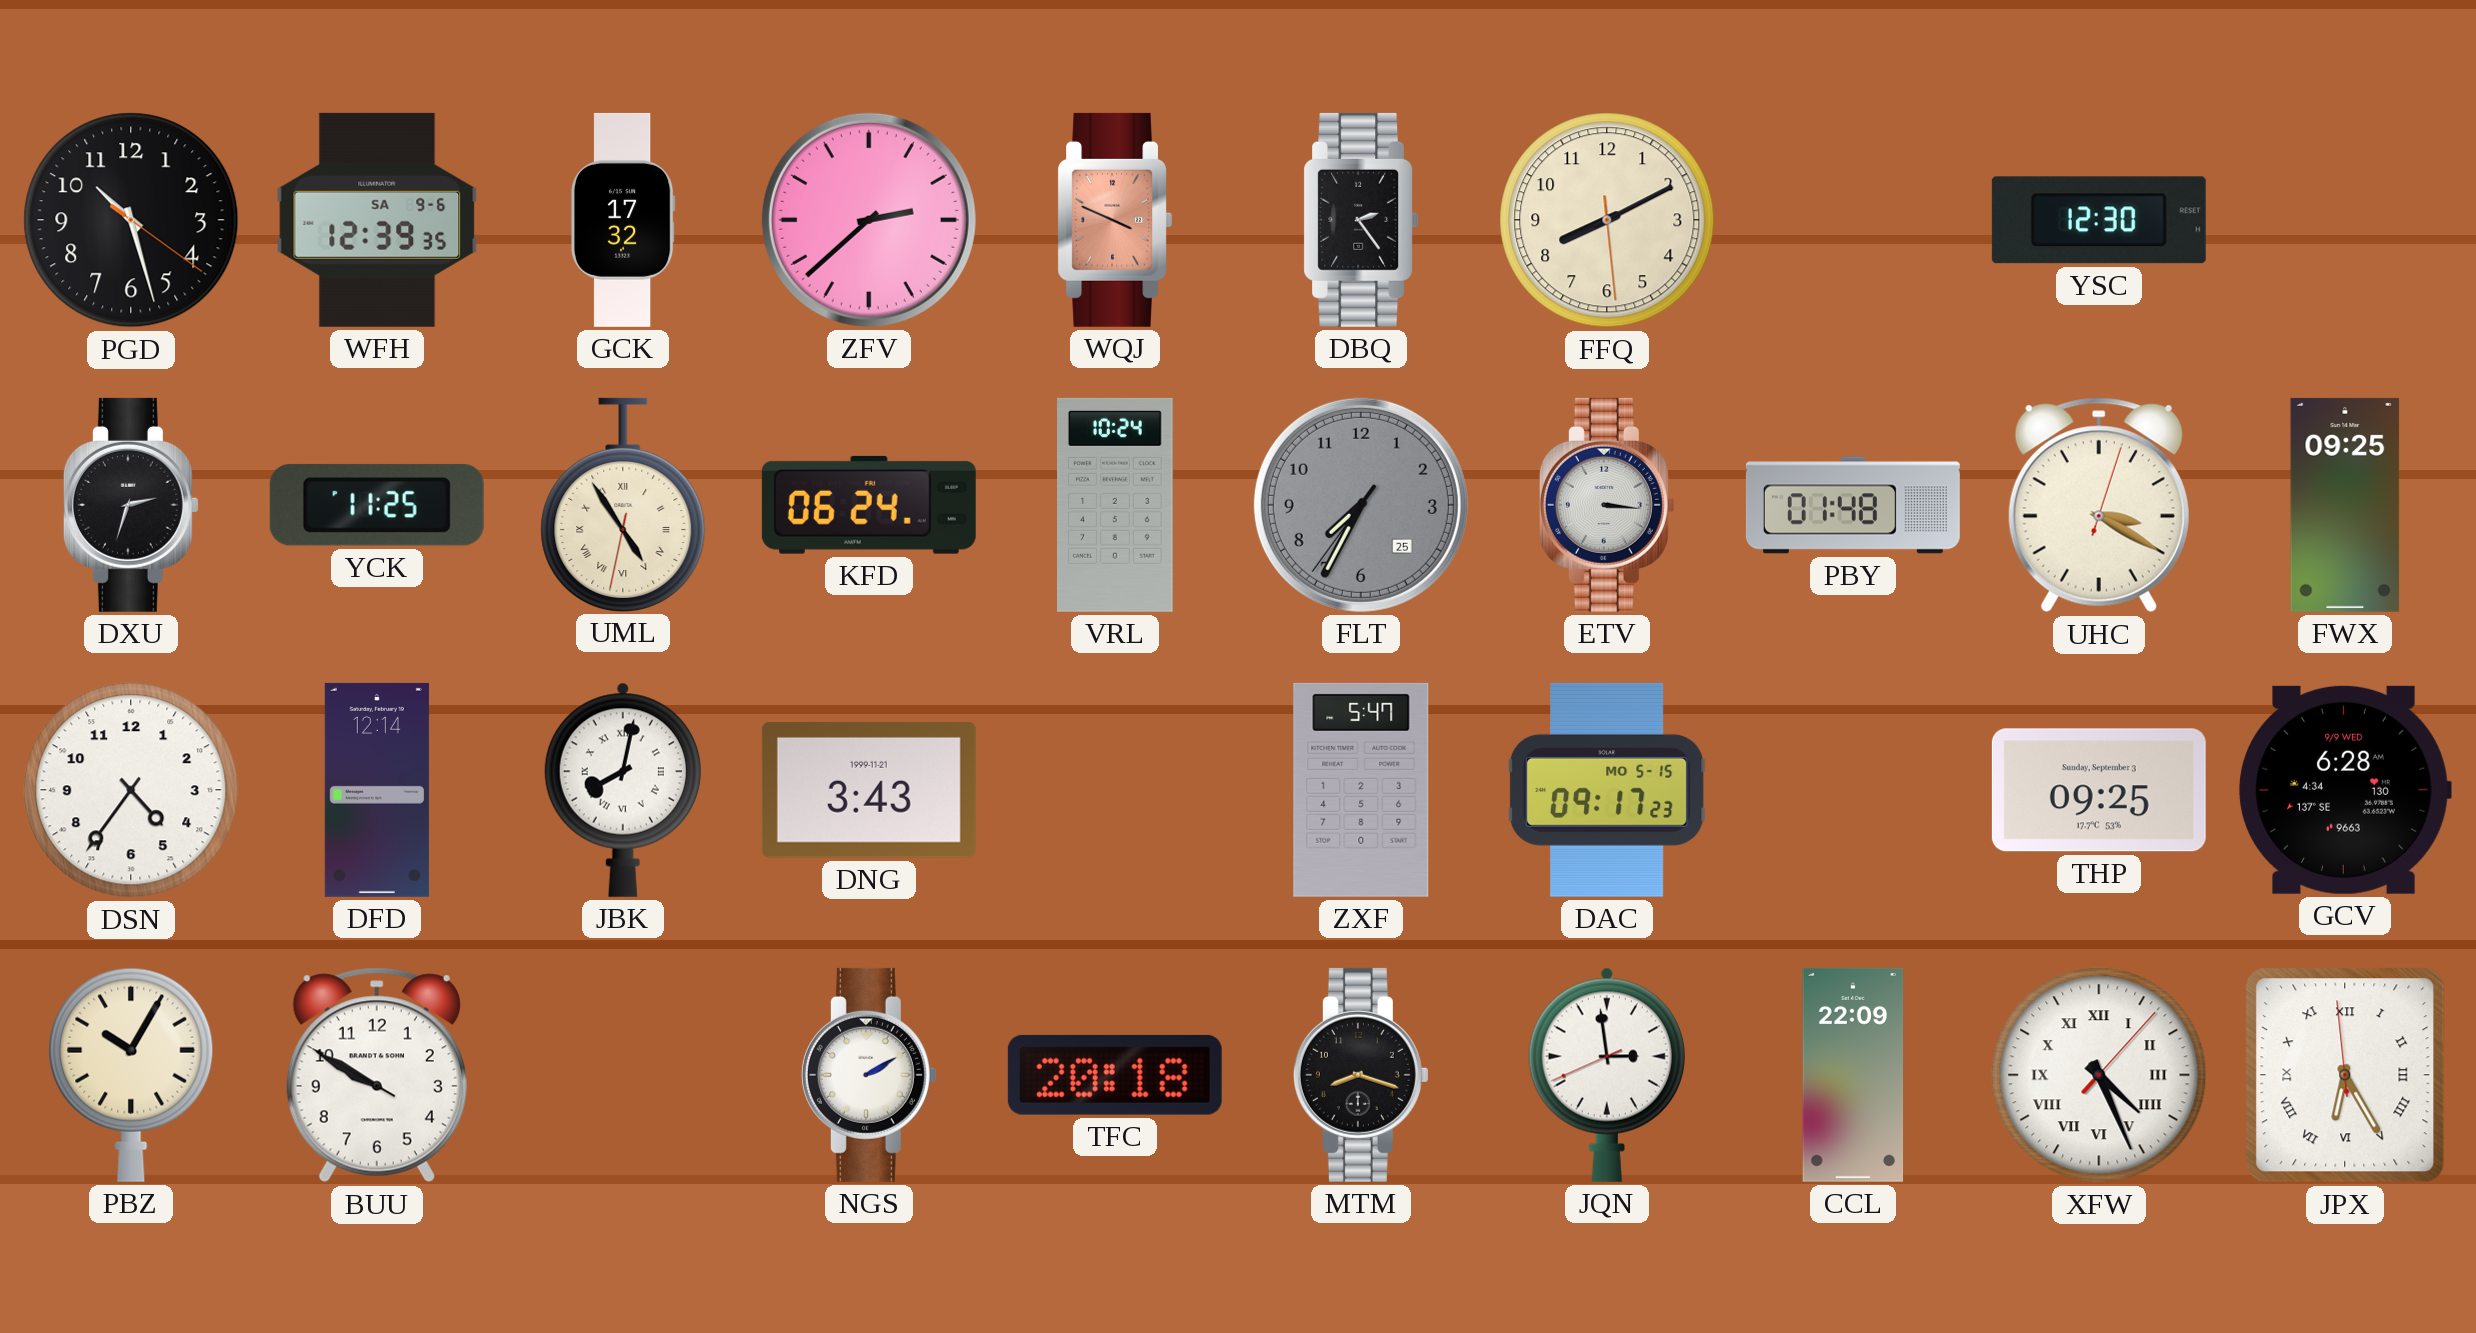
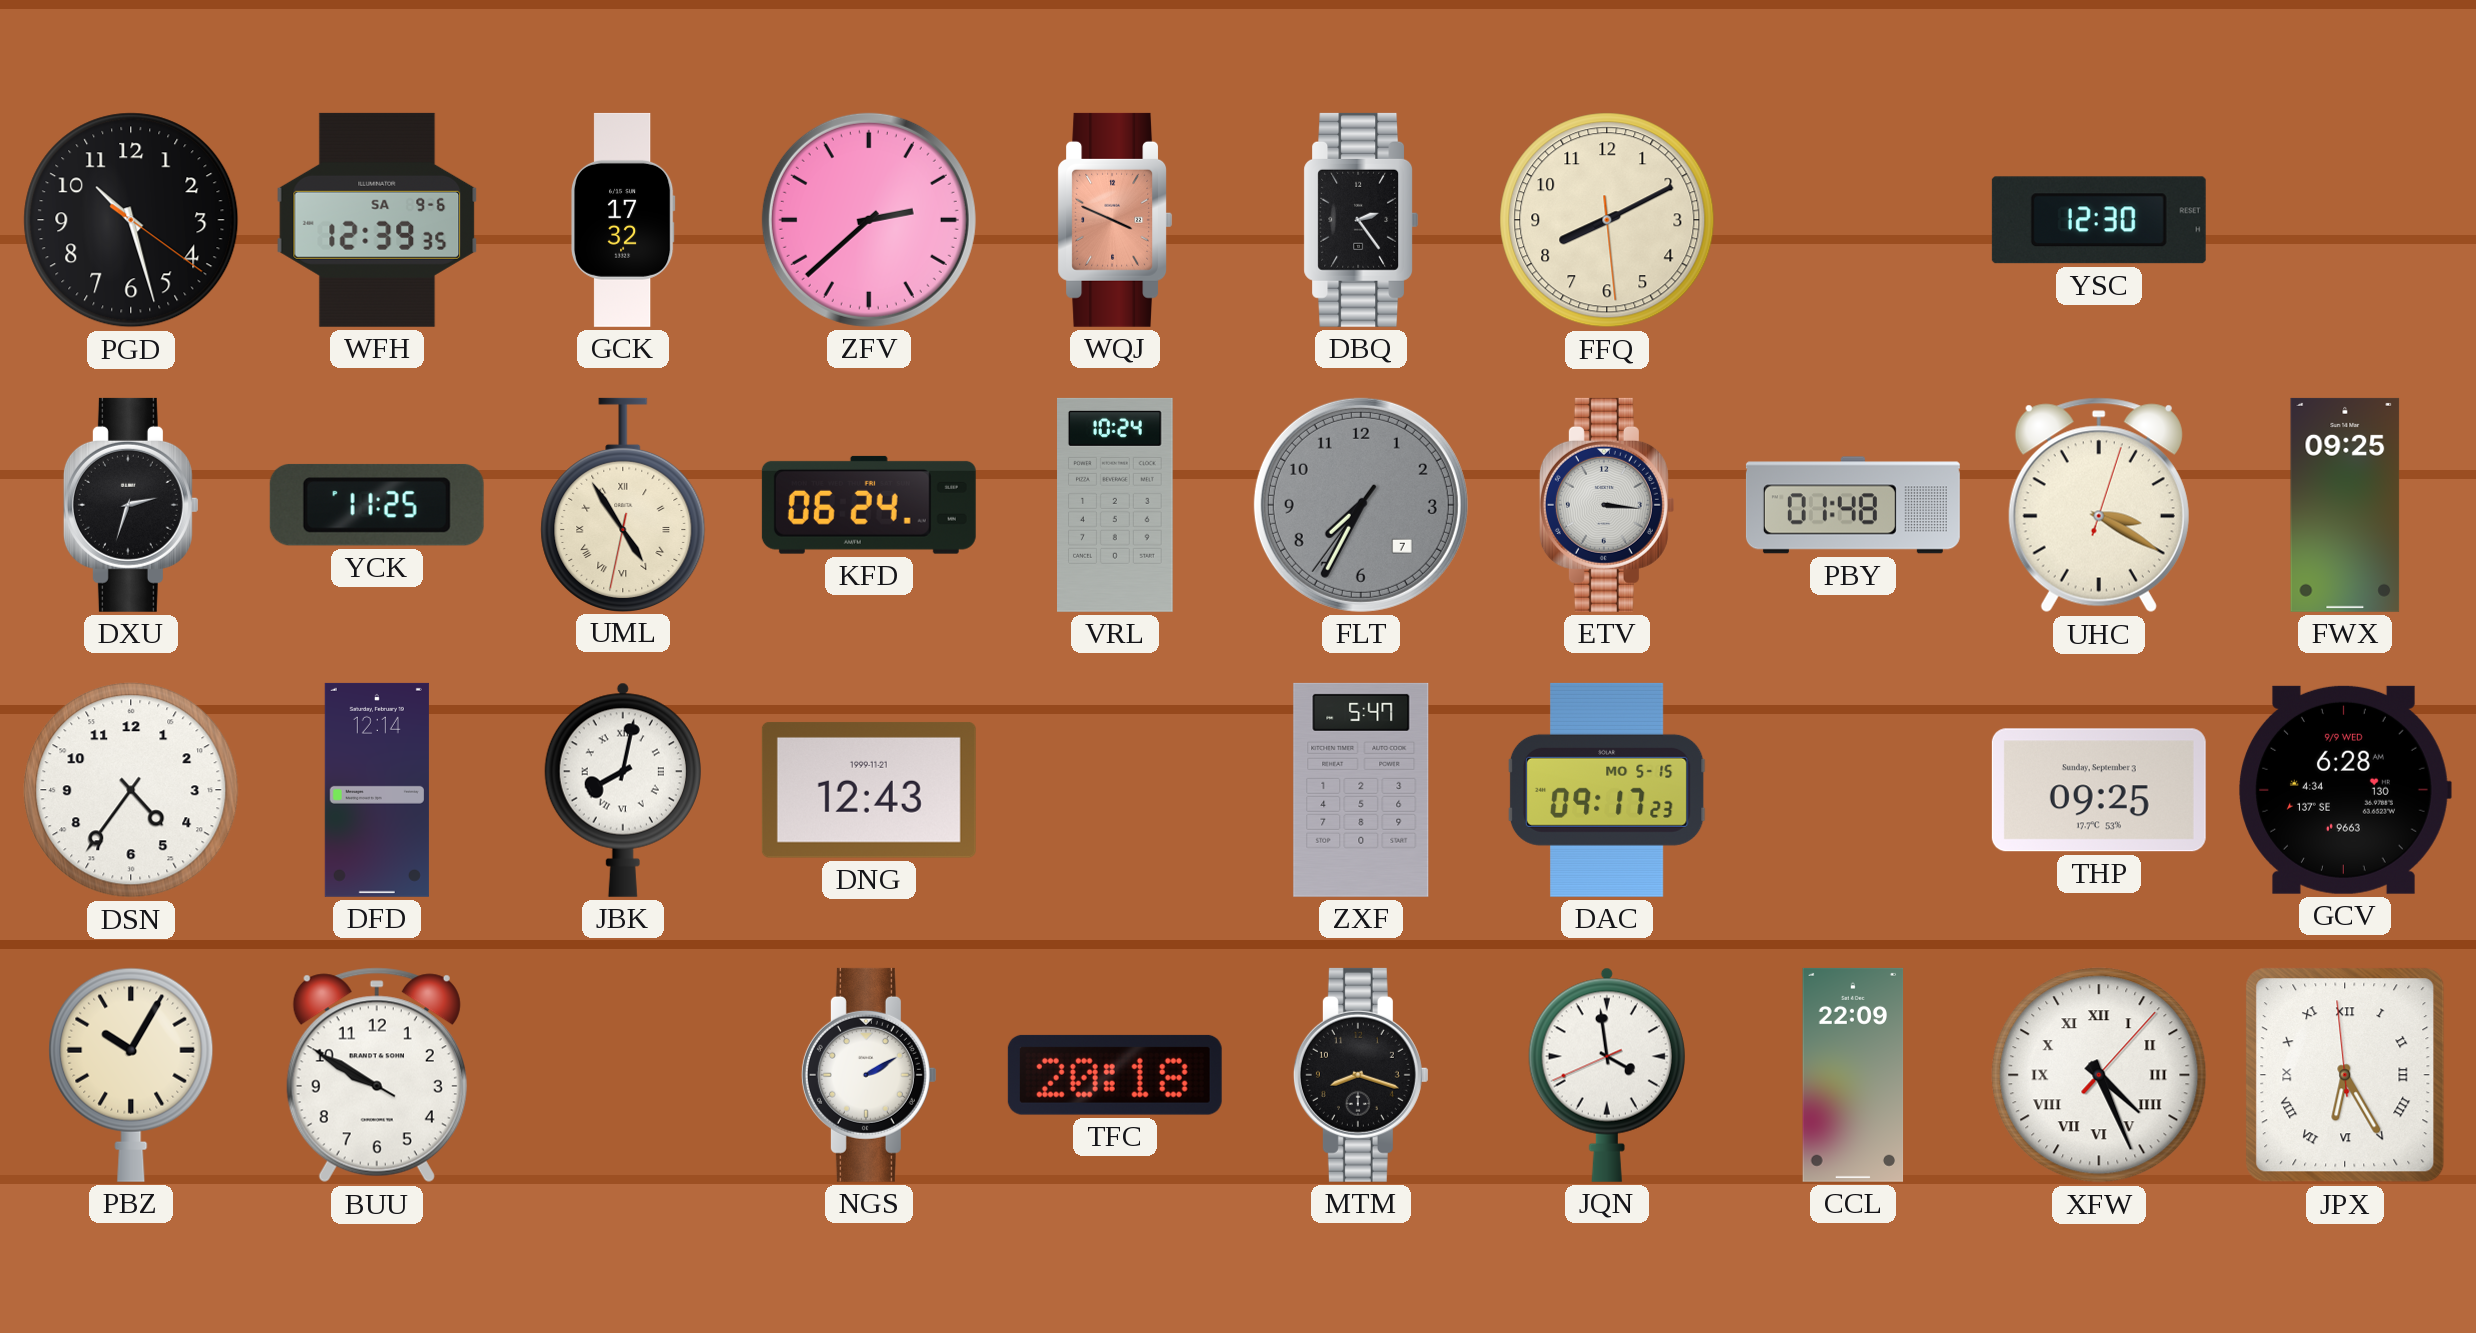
FLT date: 25 -> 7
DNG: 3:43 -> 12:43
JQN: 2:58 -> 3:58
